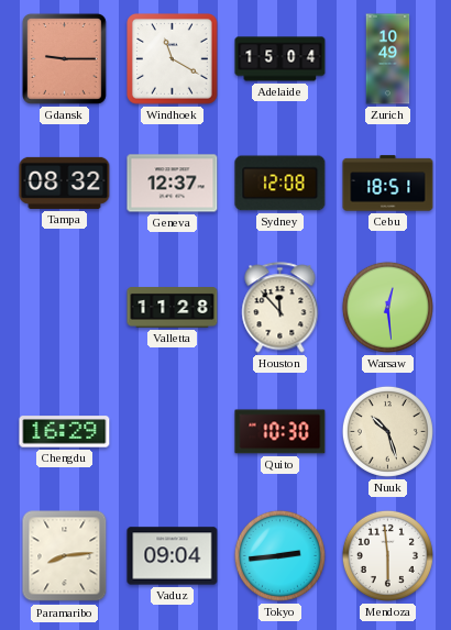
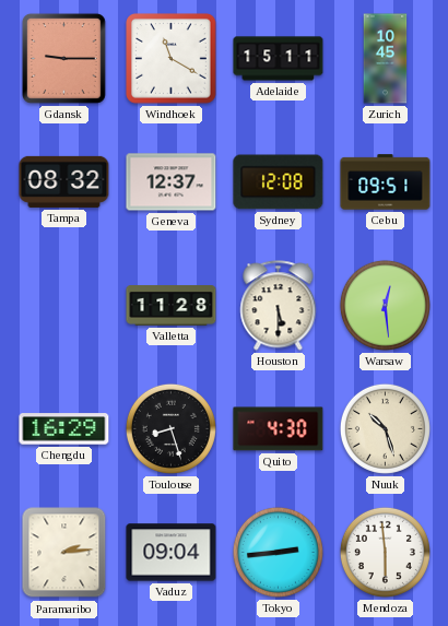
Adelaide: 15:04 -> 15:11
Zurich: 10:49 -> 10:45
Cebu: 18:51 -> 09:51
Houston: 11:53 -> 5:30
Toulouse: none -> 8:27
Quito: 10:30 -> 4:30
Paramaribo: 8:14 -> 2:14
